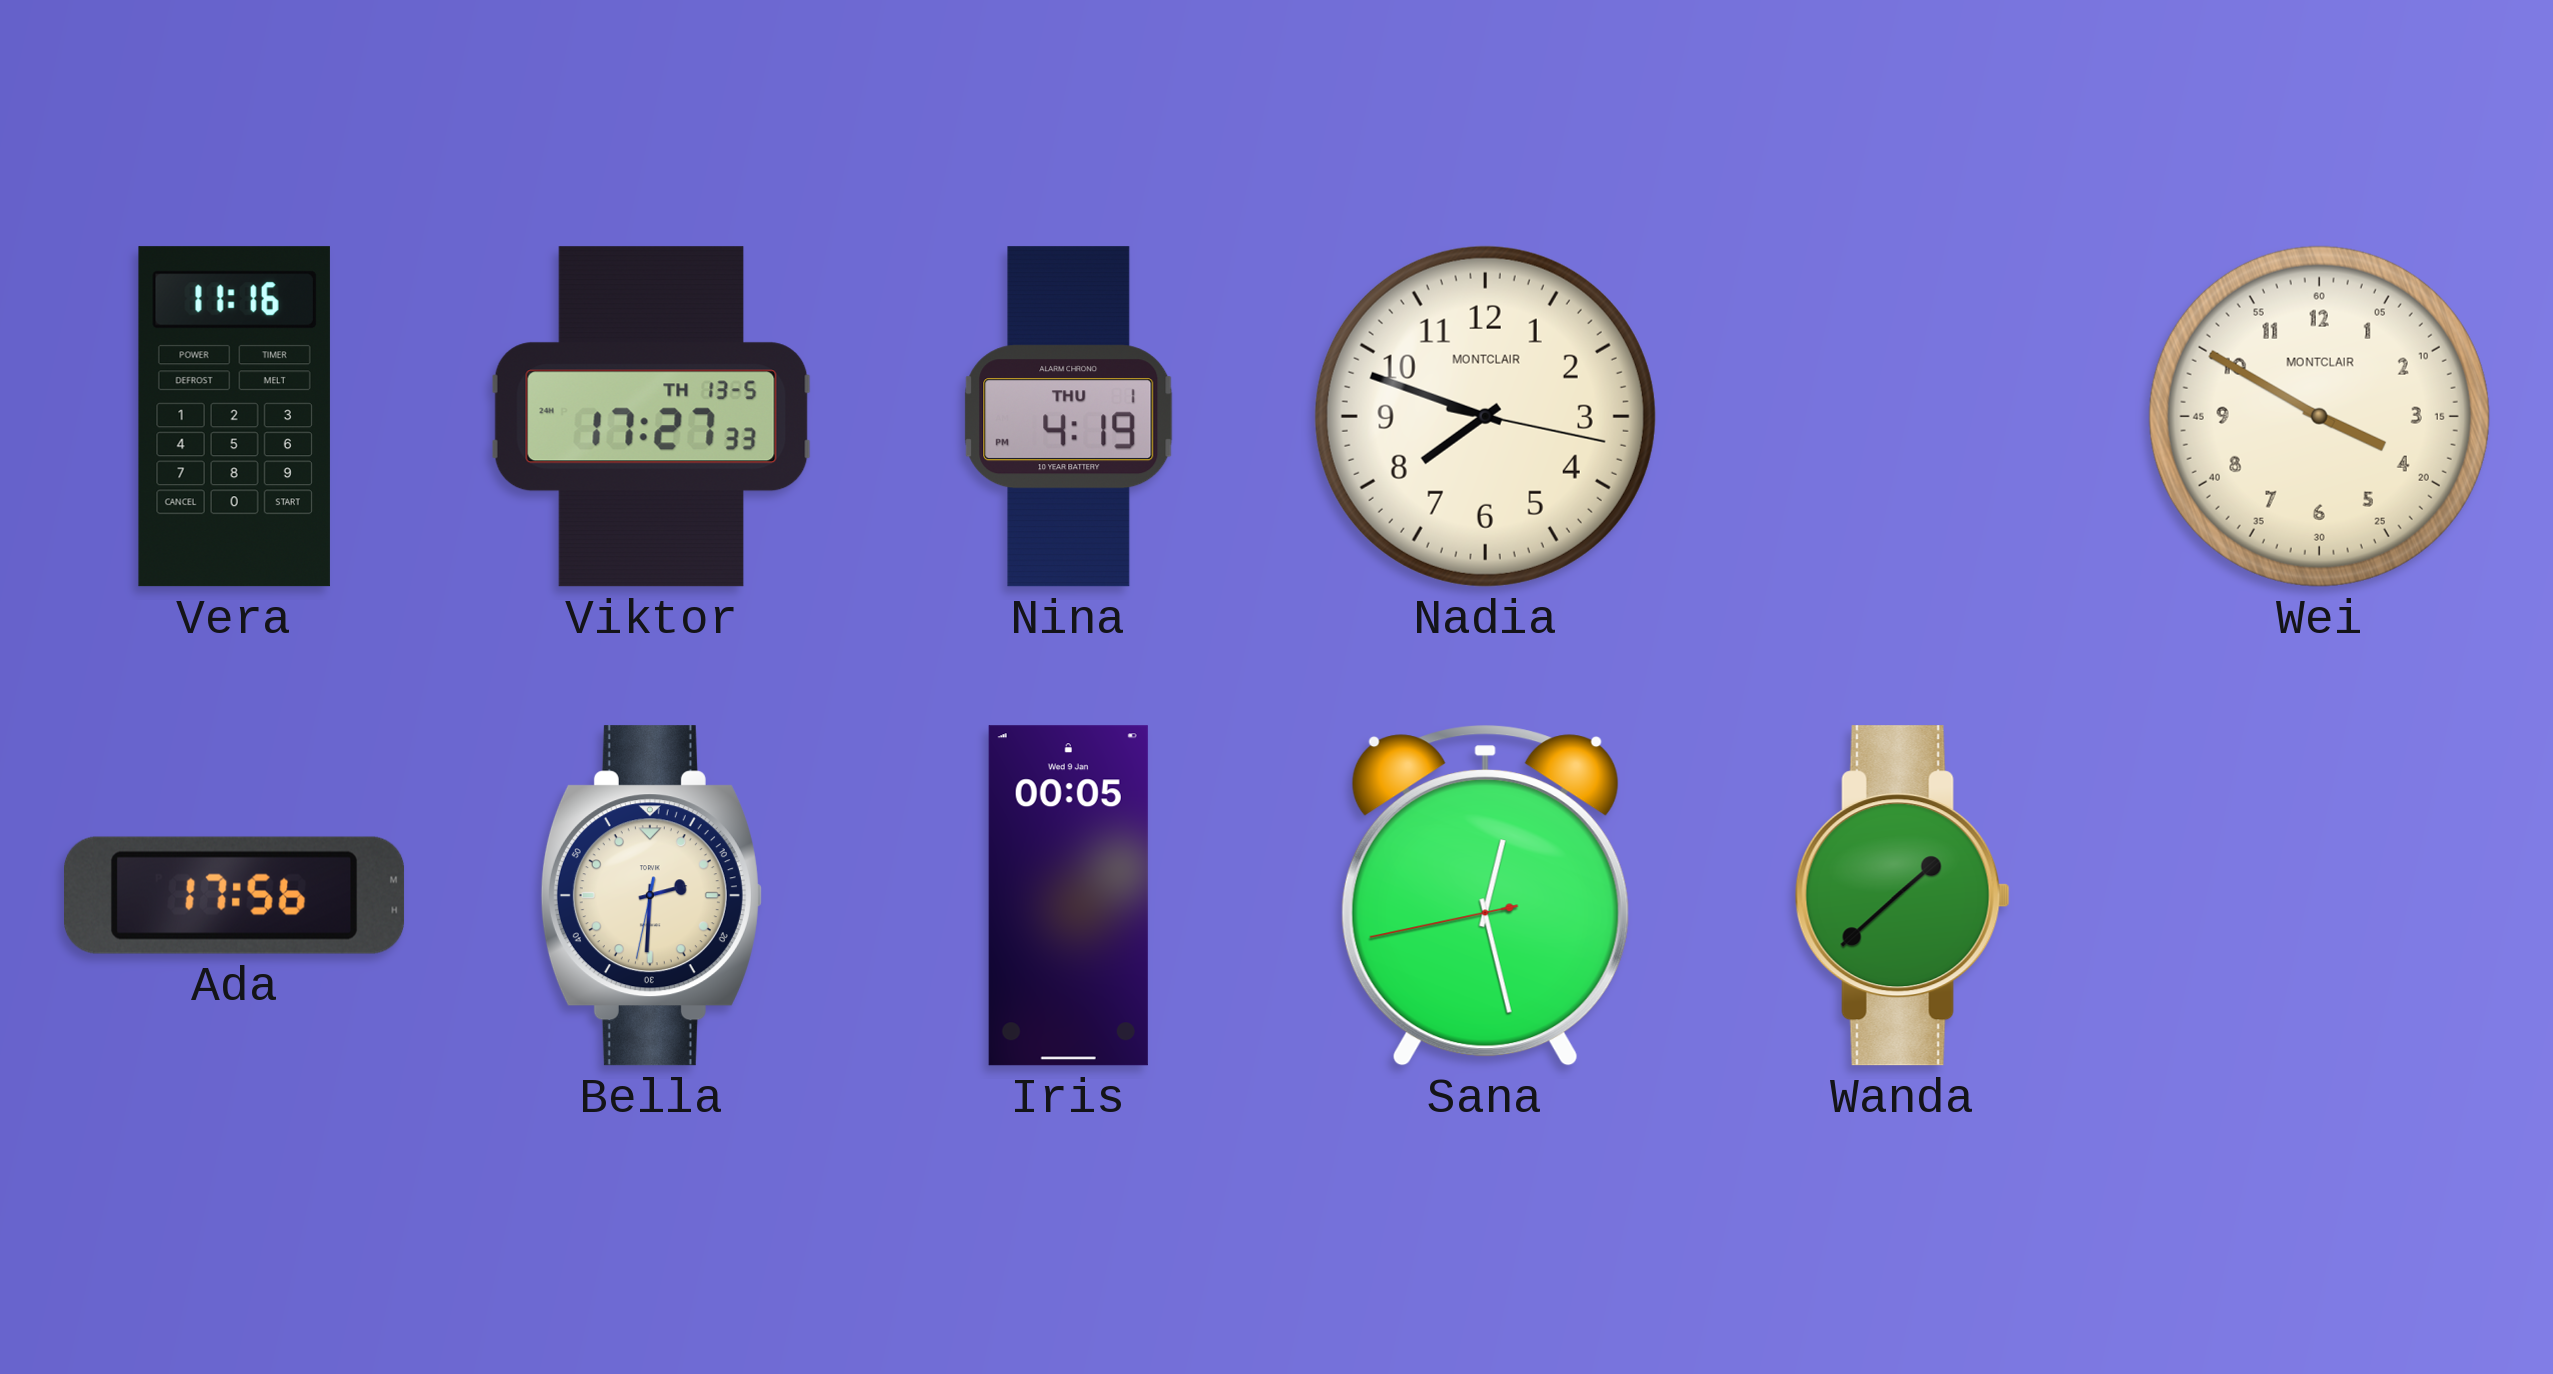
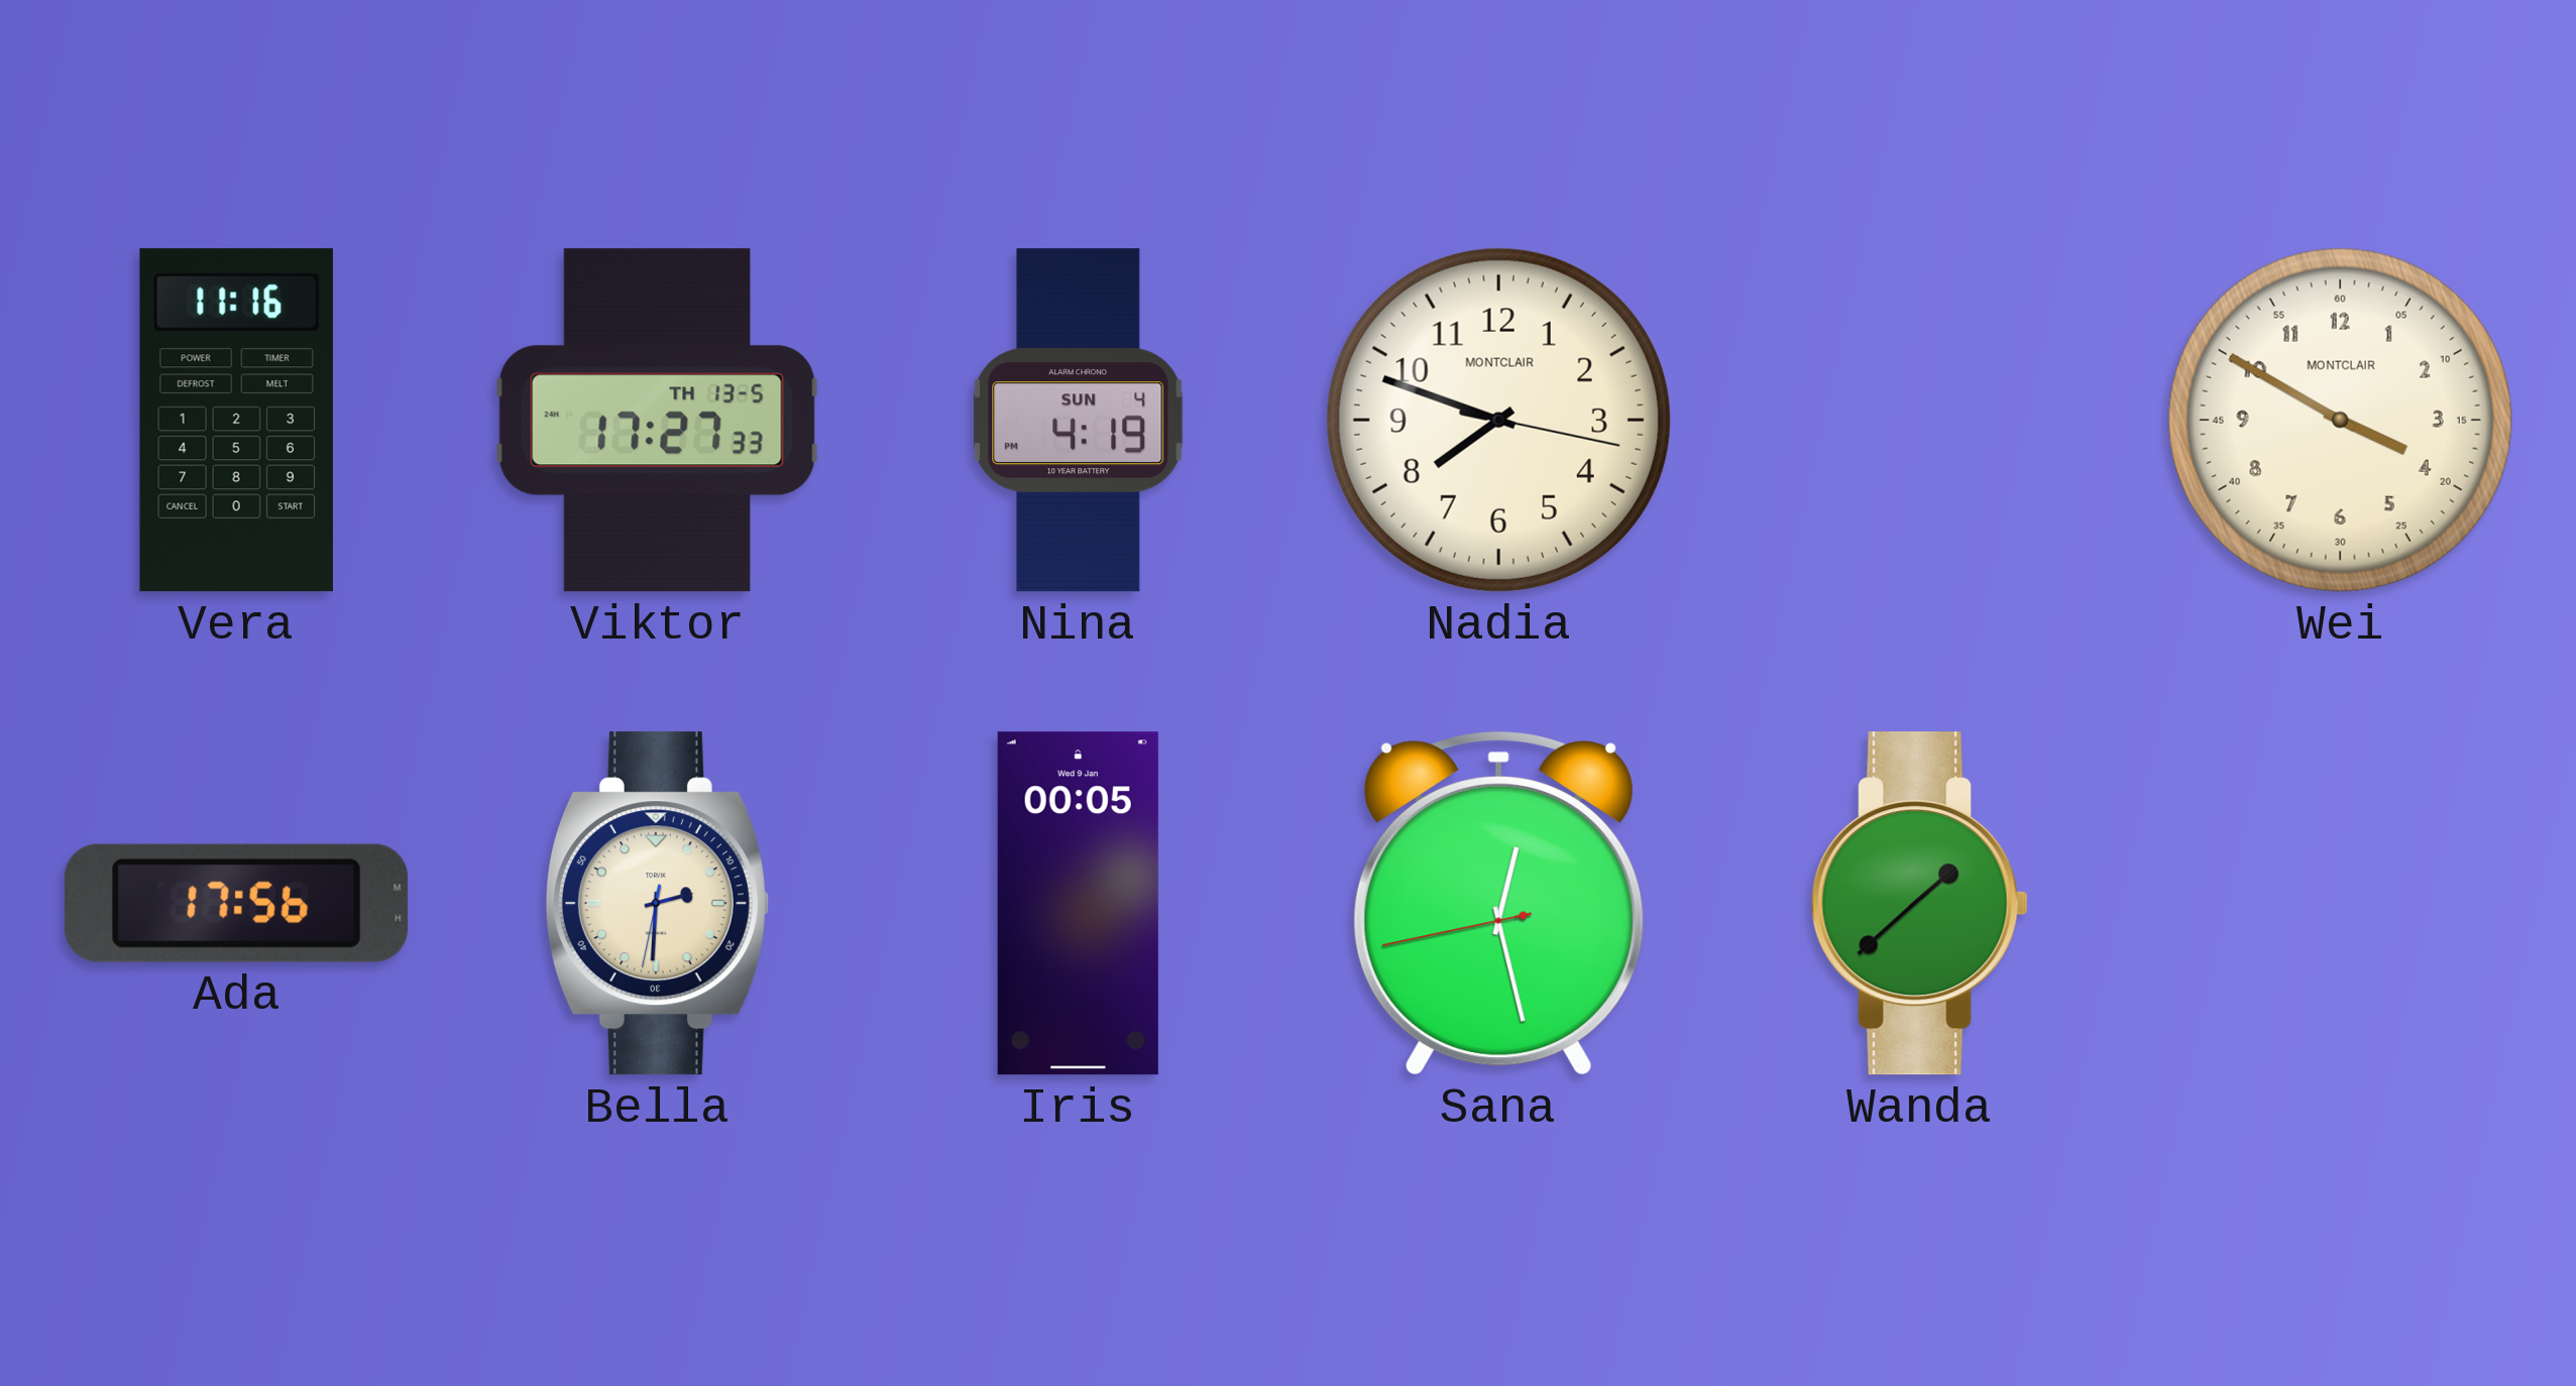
Nina date: THU 1 -> SUN 4
